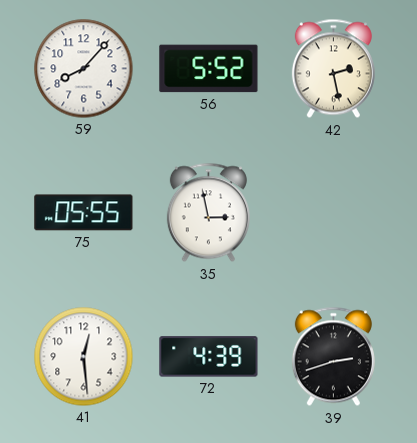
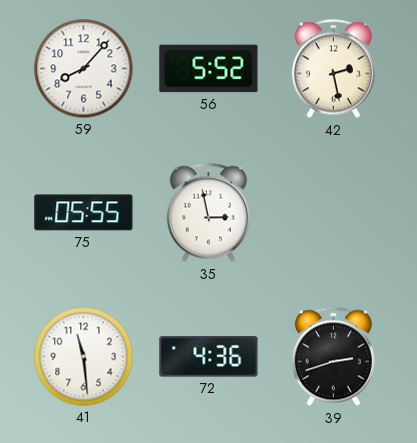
41: 12:29 -> 11:29
72: 4:39 -> 4:36
